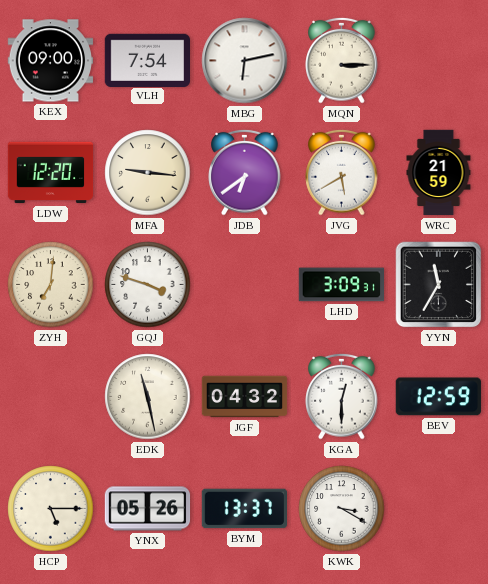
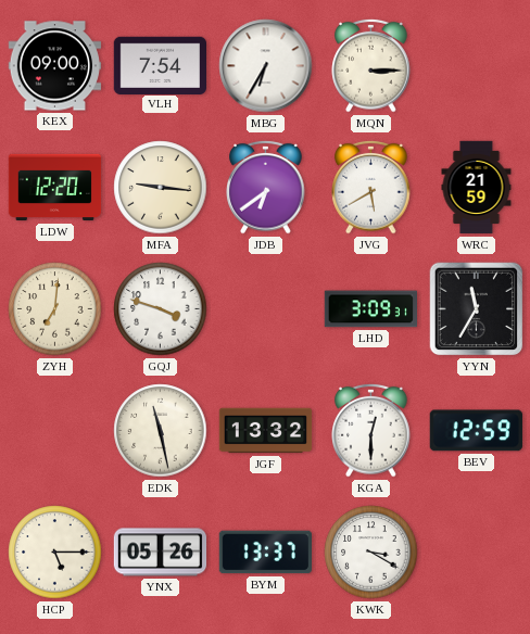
MBG: 6:13 -> 6:35
JGF: 04:32 -> 13:32
